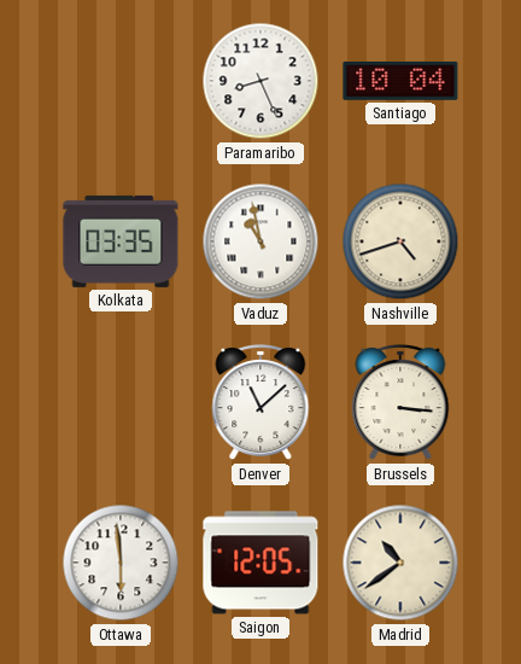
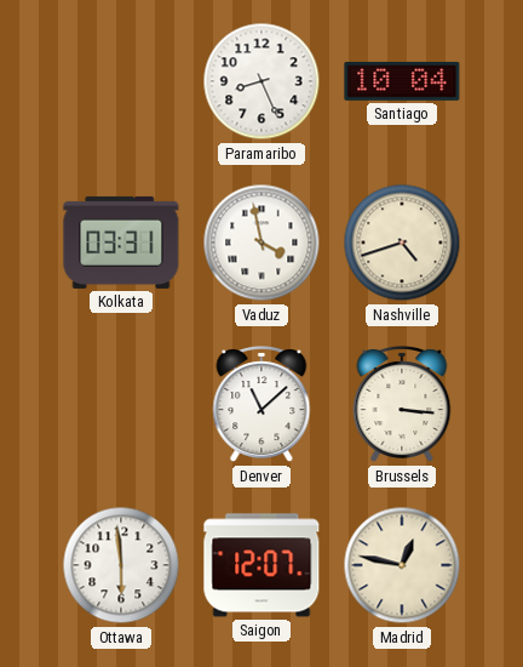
Kolkata: 03:35 -> 03:31
Vaduz: 10:58 -> 3:58
Saigon: 12:05 -> 12:07
Madrid: 10:39 -> 12:47
